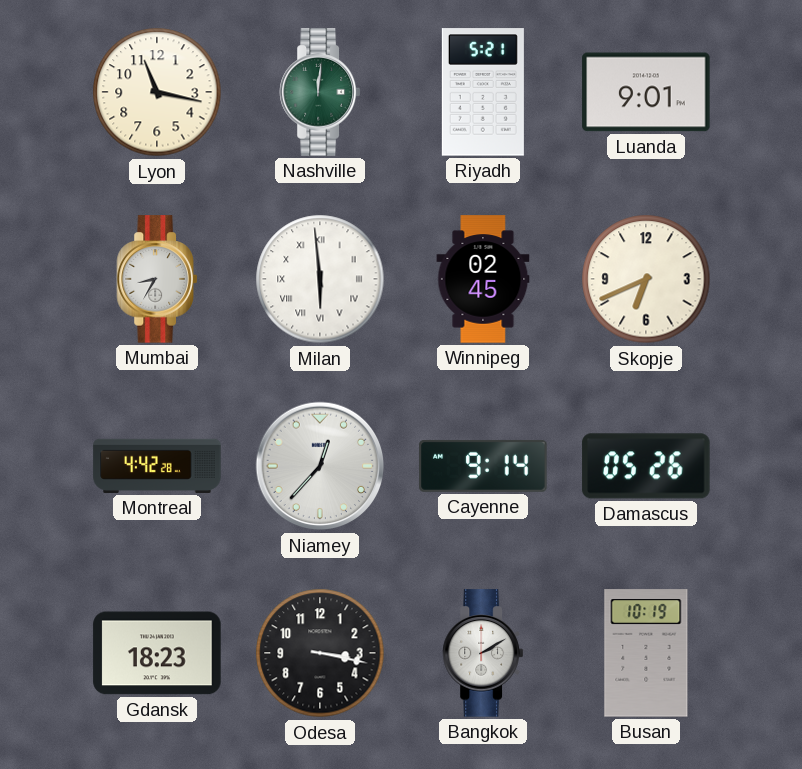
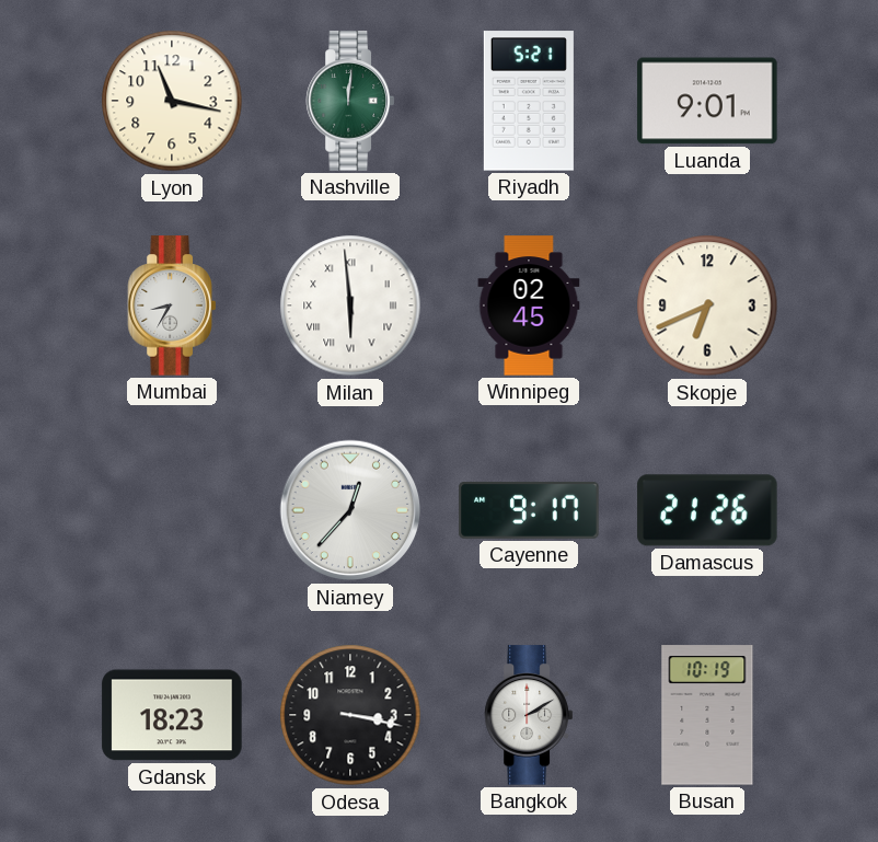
Montreal: 4:42 -> none
Cayenne: 9:14 -> 9:17
Damascus: 05:26 -> 21:26
